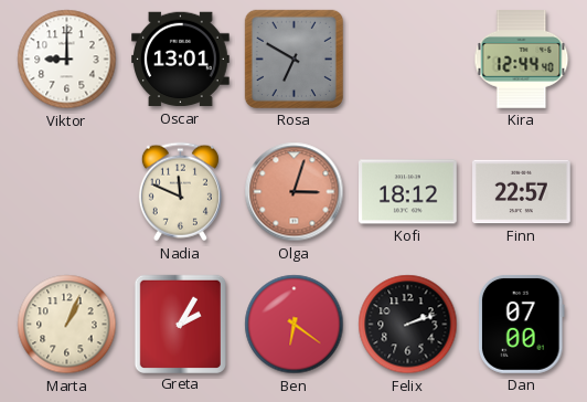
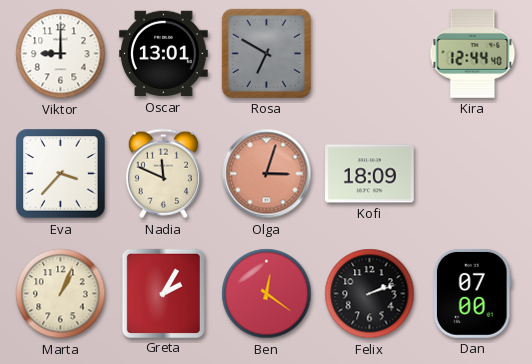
Eva: none -> 3:37
Kofi: 18:12 -> 18:09
Finn: 22:57 -> none
Ben: 6:21 -> 12:21
